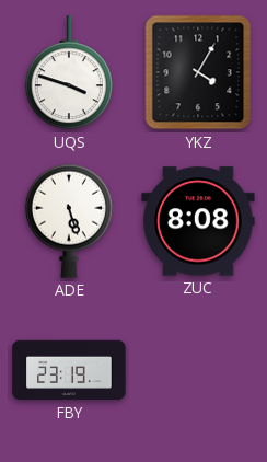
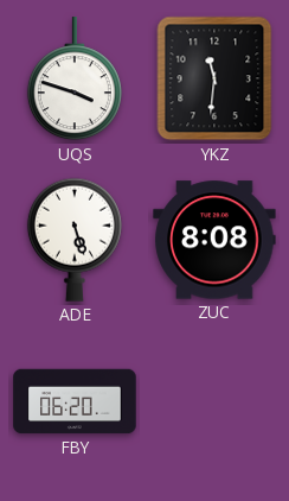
YKZ: 4:05 -> 11:31
FBY: 23:19 -> 06:20
